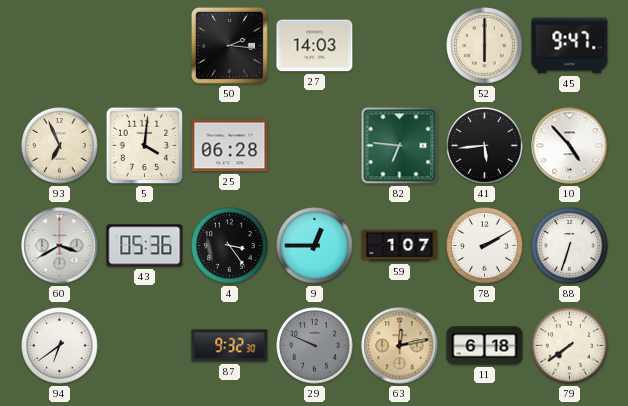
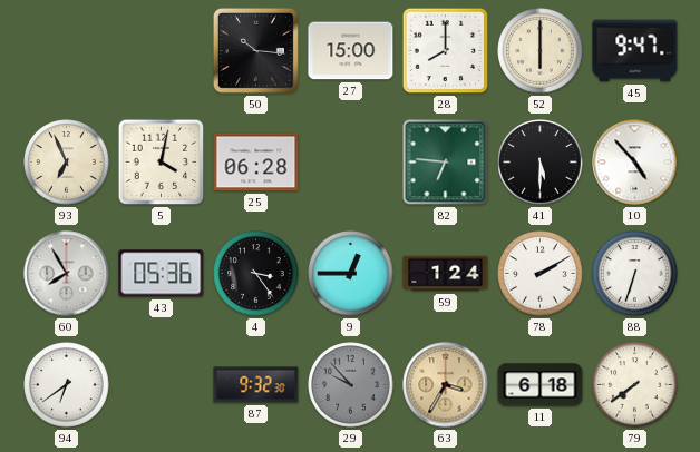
50: 2:16 -> 10:16
27: 14:03 -> 15:00
28: none -> 8:00
5: 4:01 -> 4:02
41: 5:44 -> 5:30
60: 3:40 -> 7:55
59: 1:07 -> 1:24
29: 9:49 -> 9:53
63: 12:13 -> 3:35
